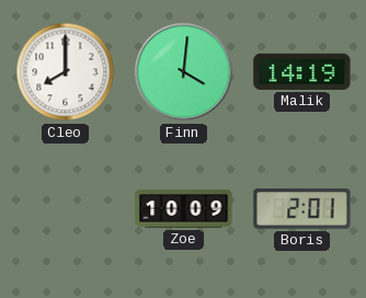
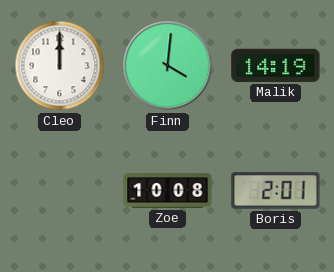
Cleo: 8:00 -> 12:00
Zoe: 10:09 -> 10:08
